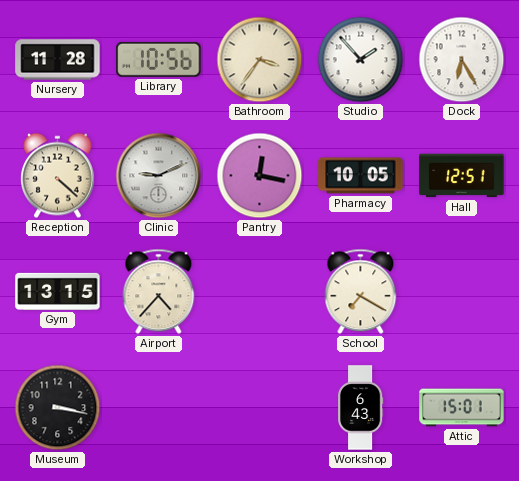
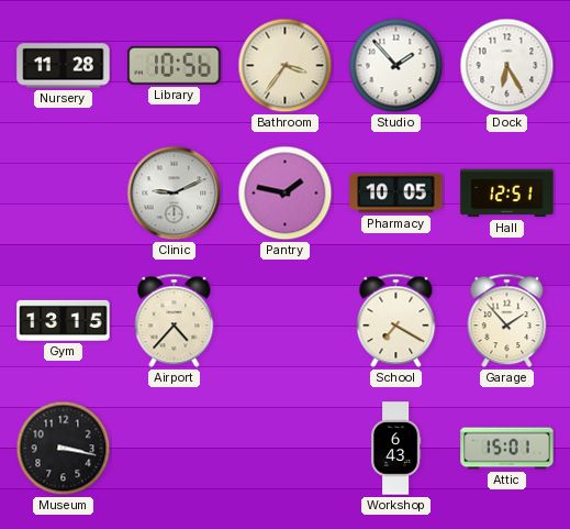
Reception: 4:22 -> none
Pantry: 12:17 -> 1:47
Garage: none -> 1:53
